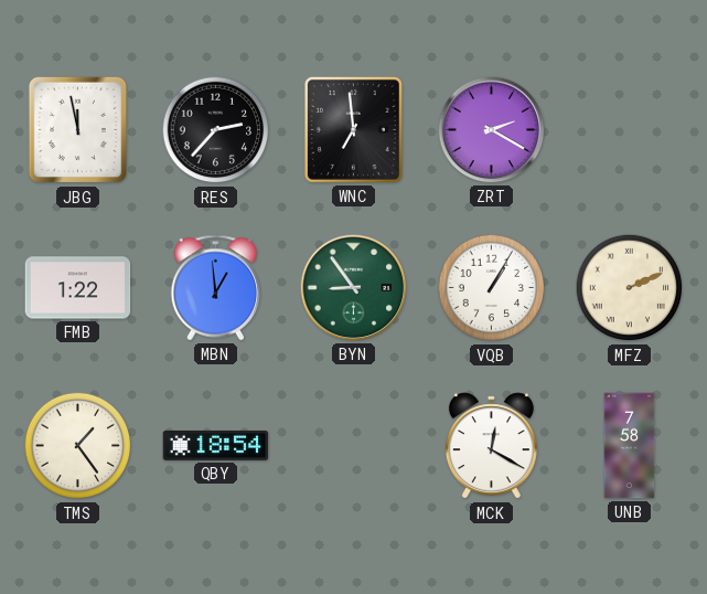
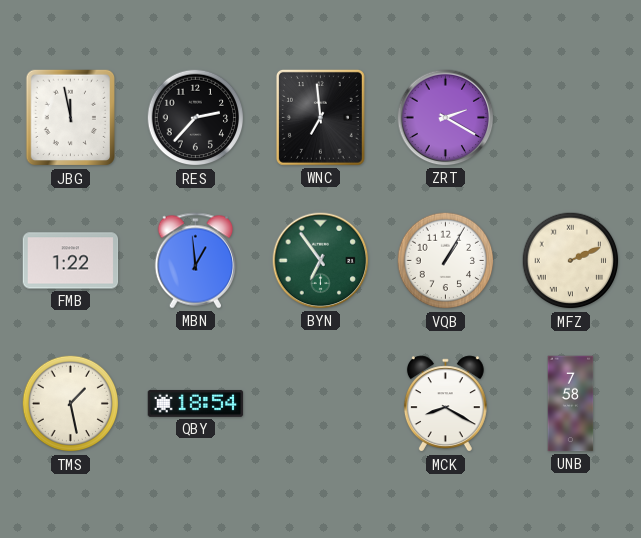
BYN: 8:54 -> 6:54
TMS: 1:24 -> 1:28
MCK: 12:20 -> 8:20
